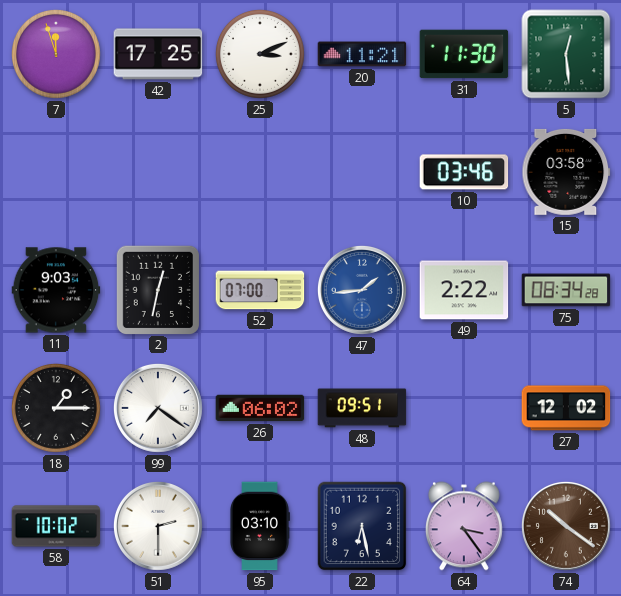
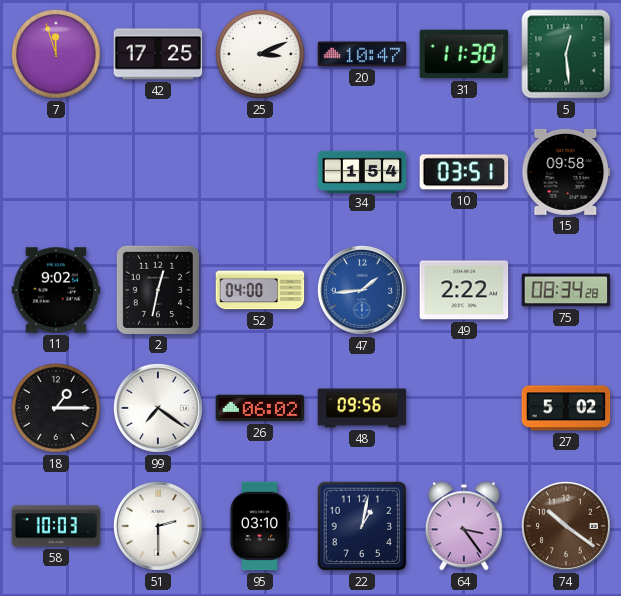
20: 11:21 -> 10:47
34: none -> 1:54
10: 03:46 -> 03:51
15: 03:58 -> 09:58
11: 9:03 -> 9:02
52: 07:00 -> 04:00
48: 09:51 -> 09:56
27: 12:02 -> 5:02
58: 10:02 -> 10:03
22: 6:28 -> 1:02
